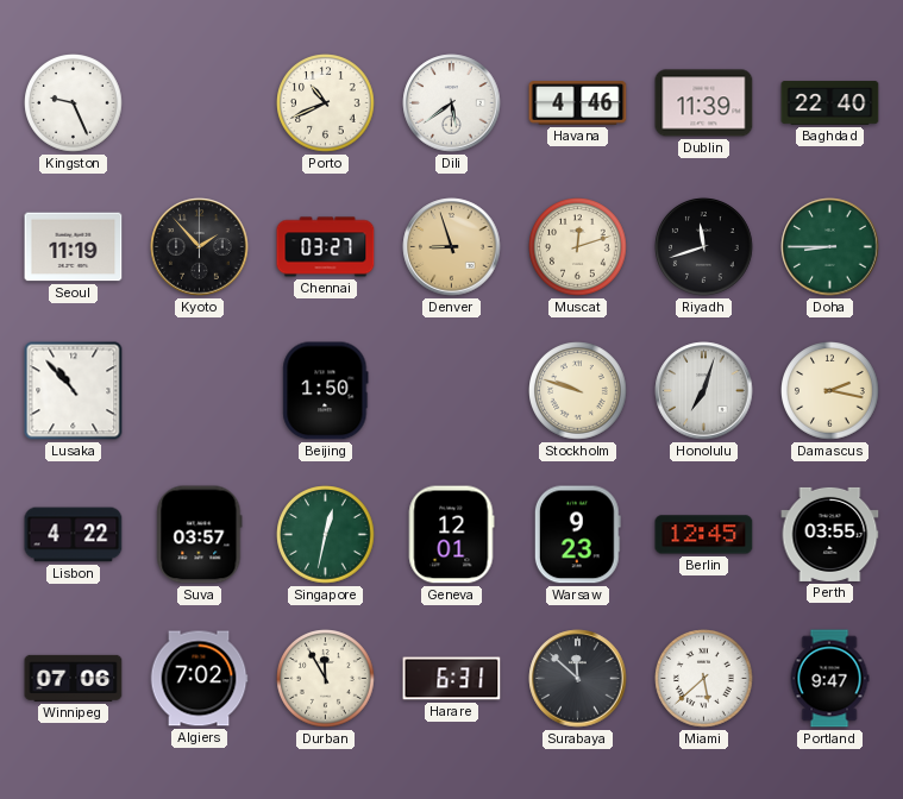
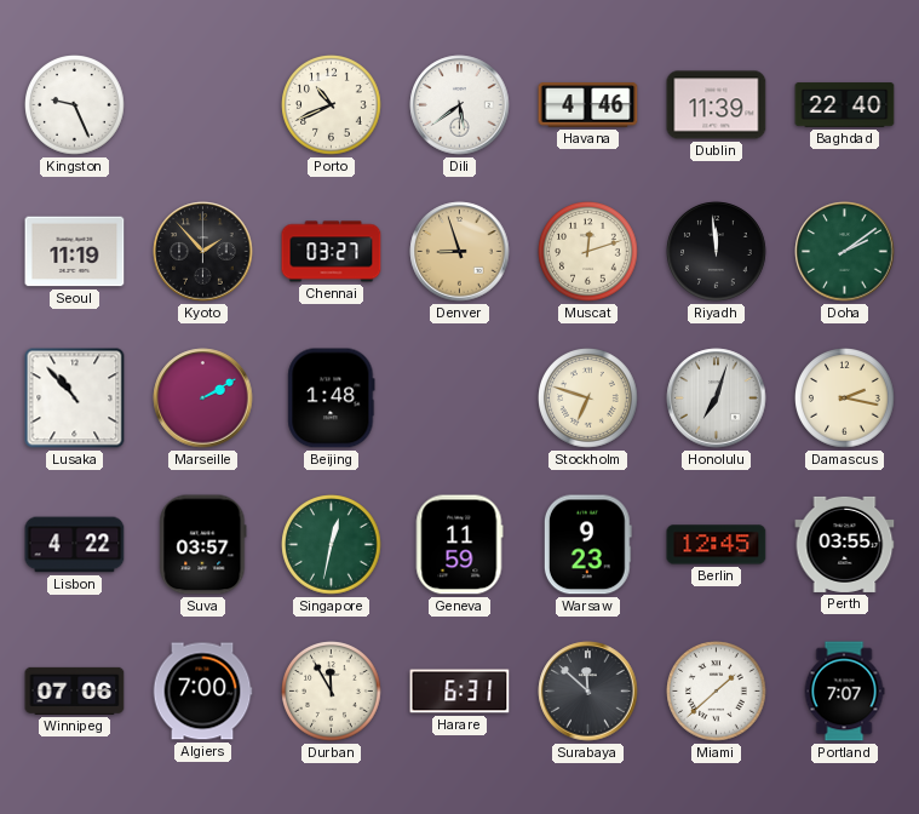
Riyadh: 11:42 -> 11:59
Doha: 8:45 -> 2:09
Marseille: none -> 2:10
Beijing: 1:50 -> 1:48
Stockholm: 9:48 -> 6:48
Geneva: 12:01 -> 11:59
Algiers: 7:02 -> 7:00
Miami: 5:38 -> 1:38
Portland: 9:47 -> 7:07
